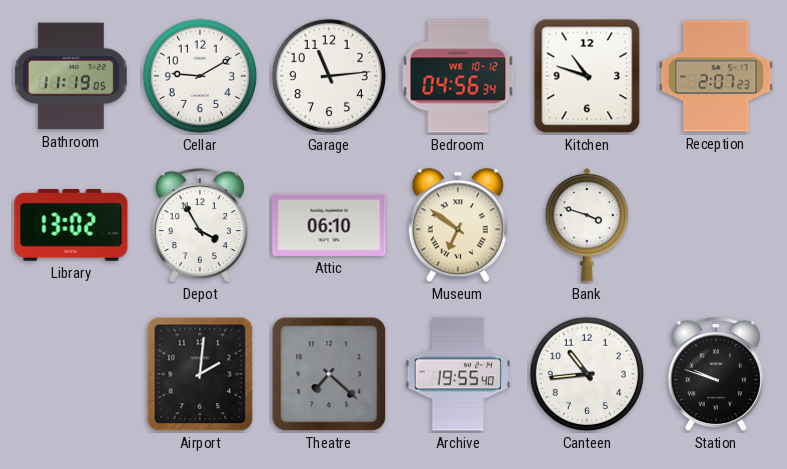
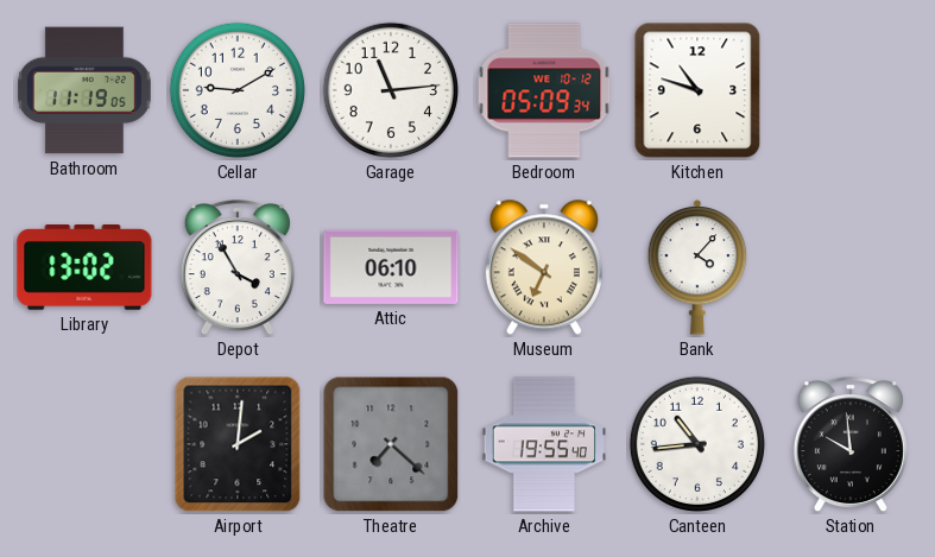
Bedroom: 04:56 -> 05:09
Reception: 2:07 -> none
Bank: 3:48 -> 4:07
Station: 9:48 -> 9:59
